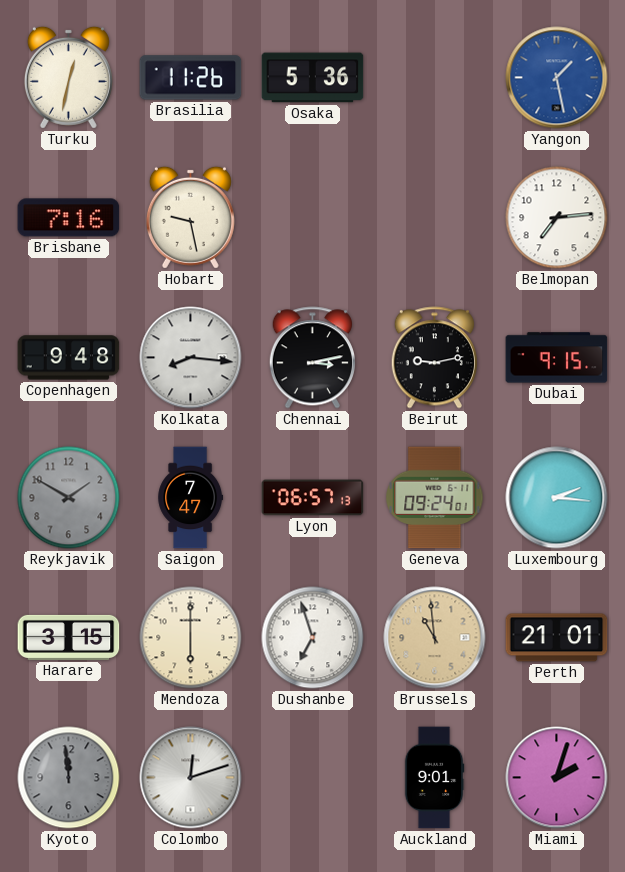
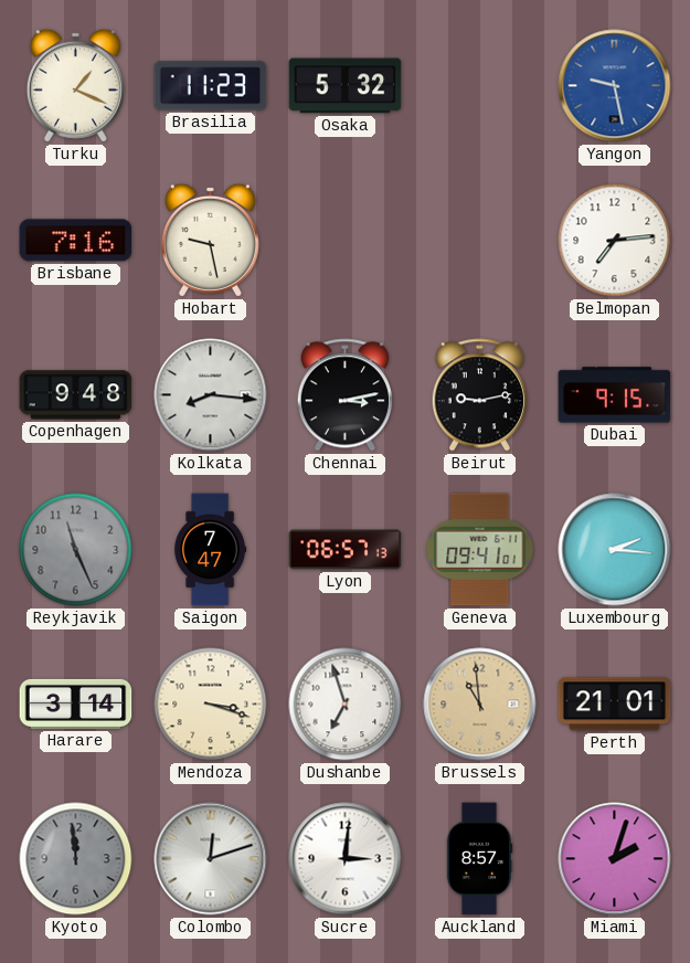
Turku: 12:32 -> 1:19
Brasilia: 11:26 -> 11:23
Osaka: 5:36 -> 5:32
Yangon: 1:28 -> 9:28
Reykjavik: 1:50 -> 11:26
Geneva: 09:24 -> 09:41
Harare: 3:15 -> 3:14
Mendoza: 6:00 -> 3:18
Sucre: none -> 3:01
Auckland: 9:01 -> 8:57
